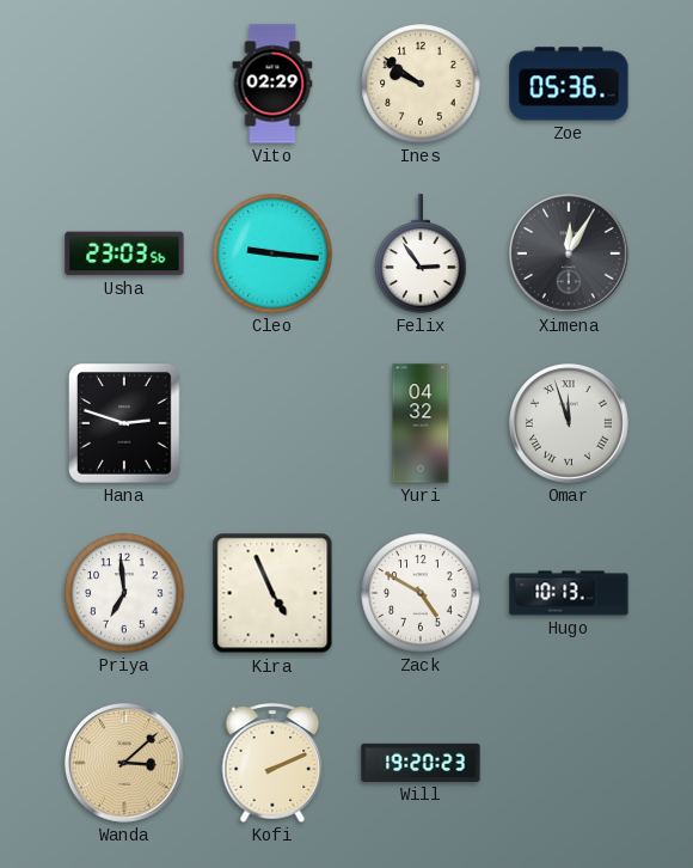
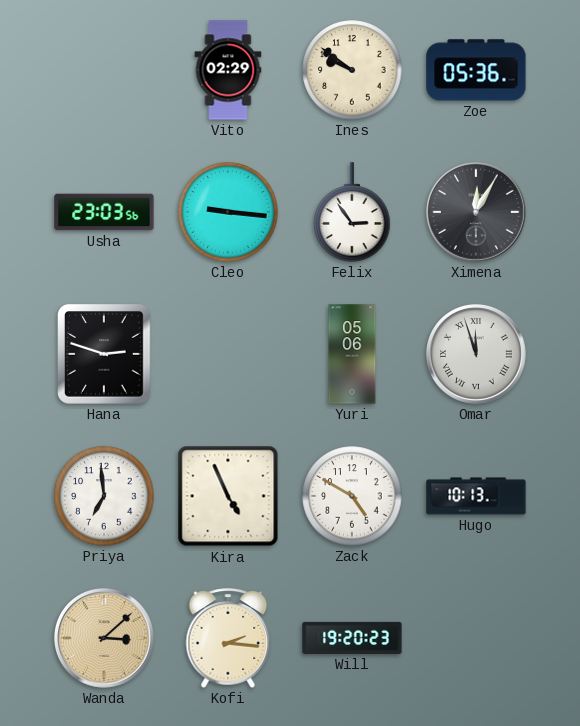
Yuri: 04:32 -> 05:06
Kofi: 2:11 -> 2:16
